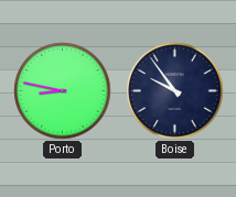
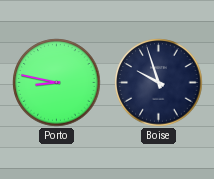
Boise: 9:54 -> 9:57
